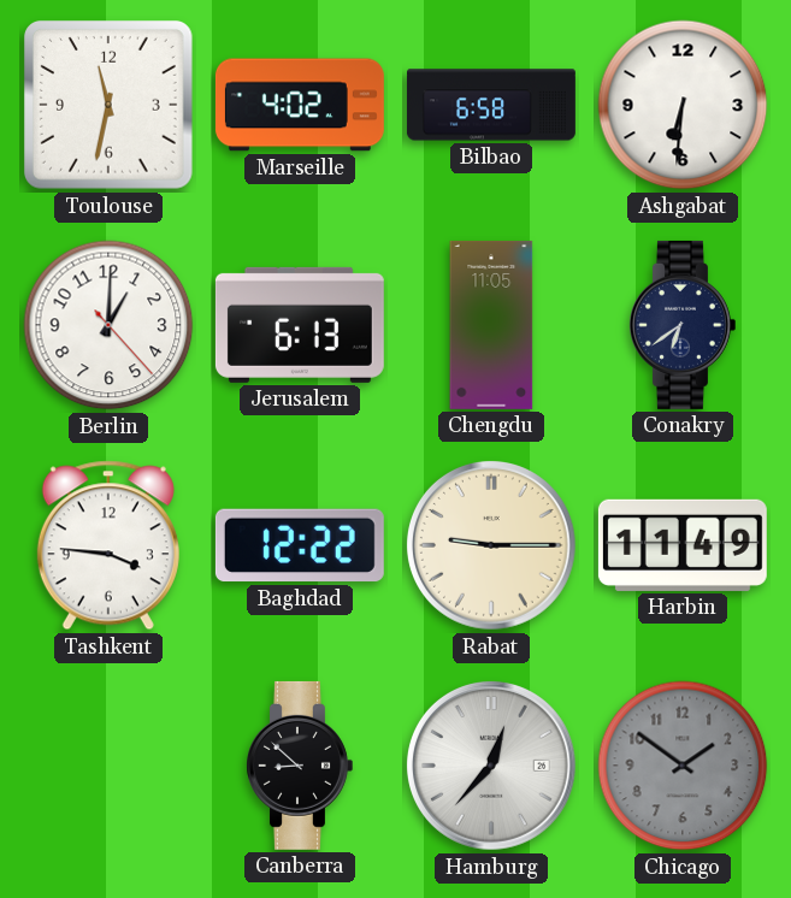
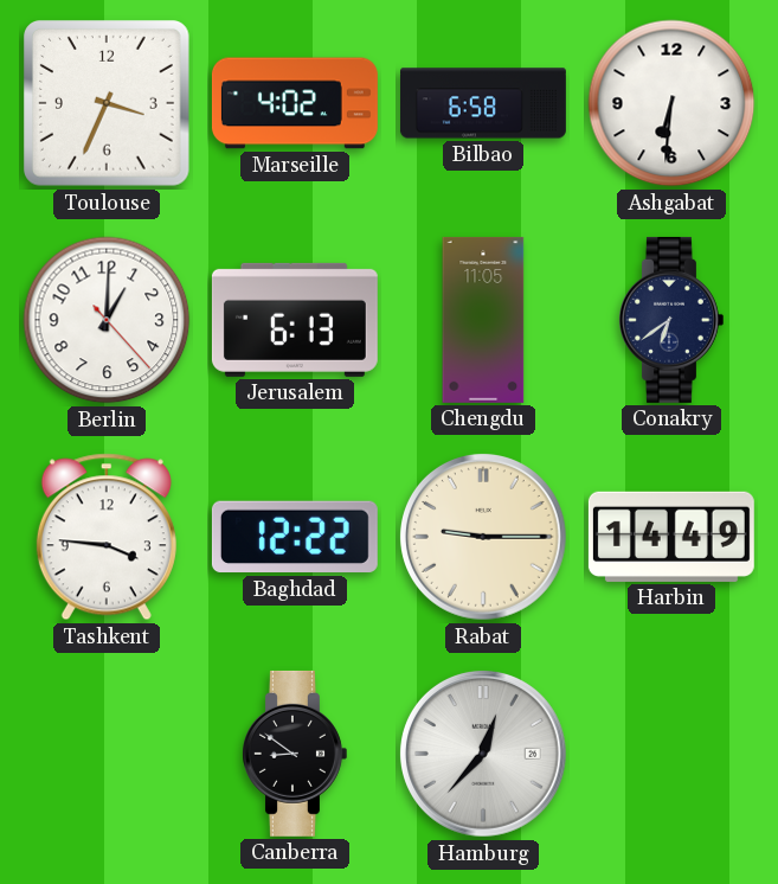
Toulouse: 11:32 -> 3:34
Harbin: 11:49 -> 14:49
Canberra: 8:52 -> 8:51
Chicago: 1:51 -> none
